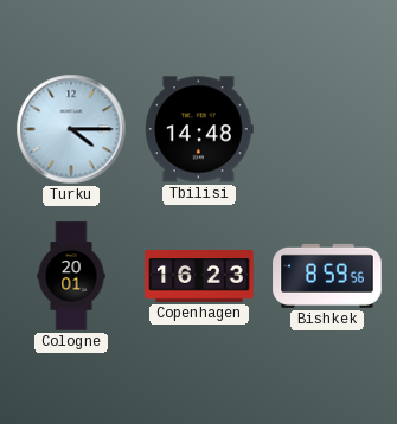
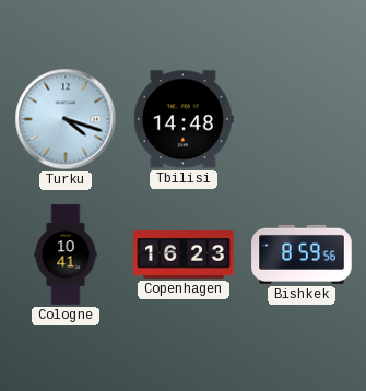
Turku: 4:15 -> 4:18
Cologne: 20:01 -> 10:41
